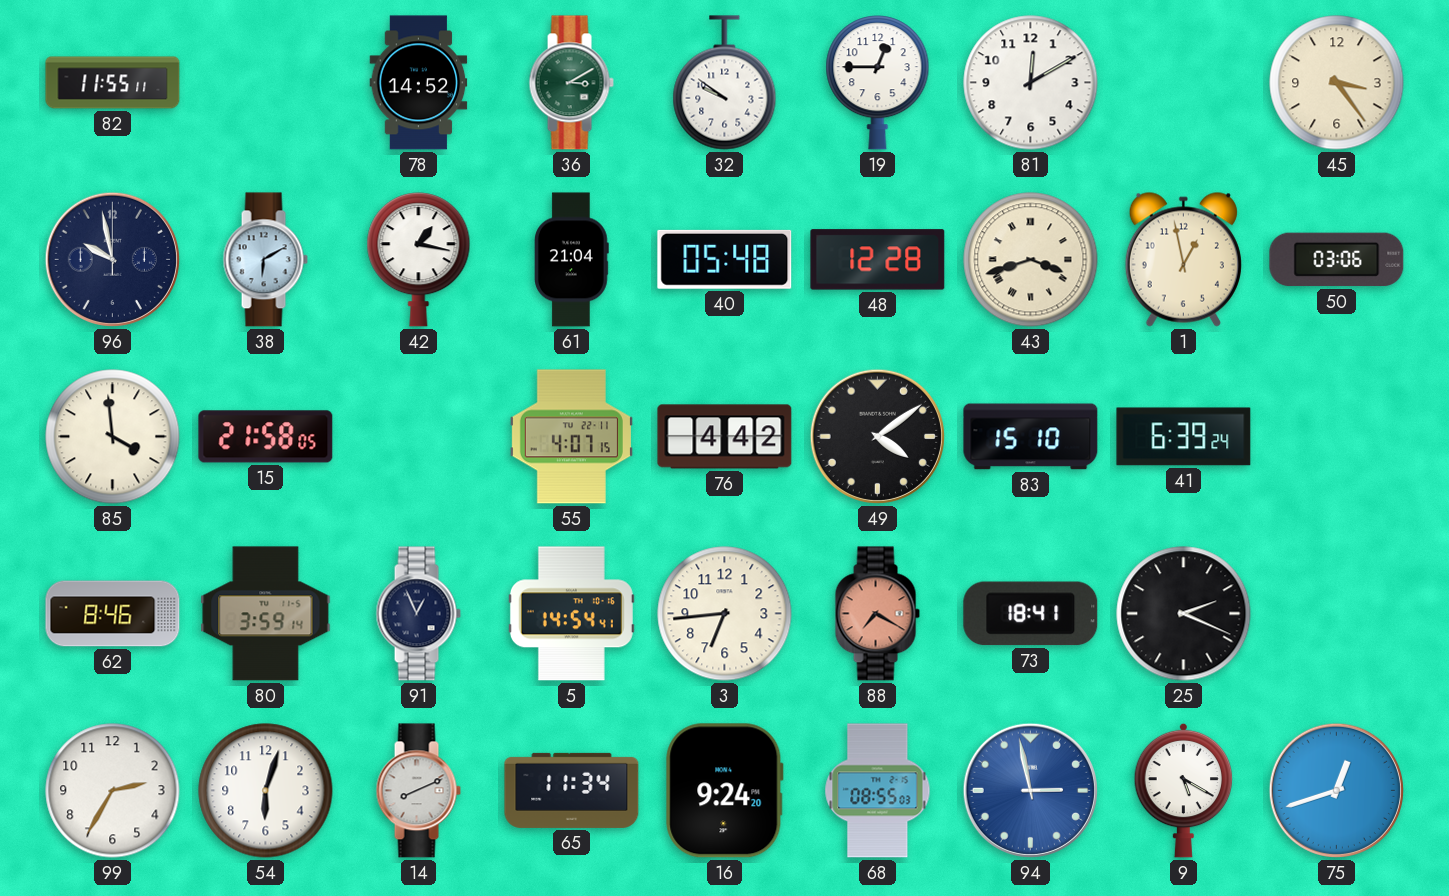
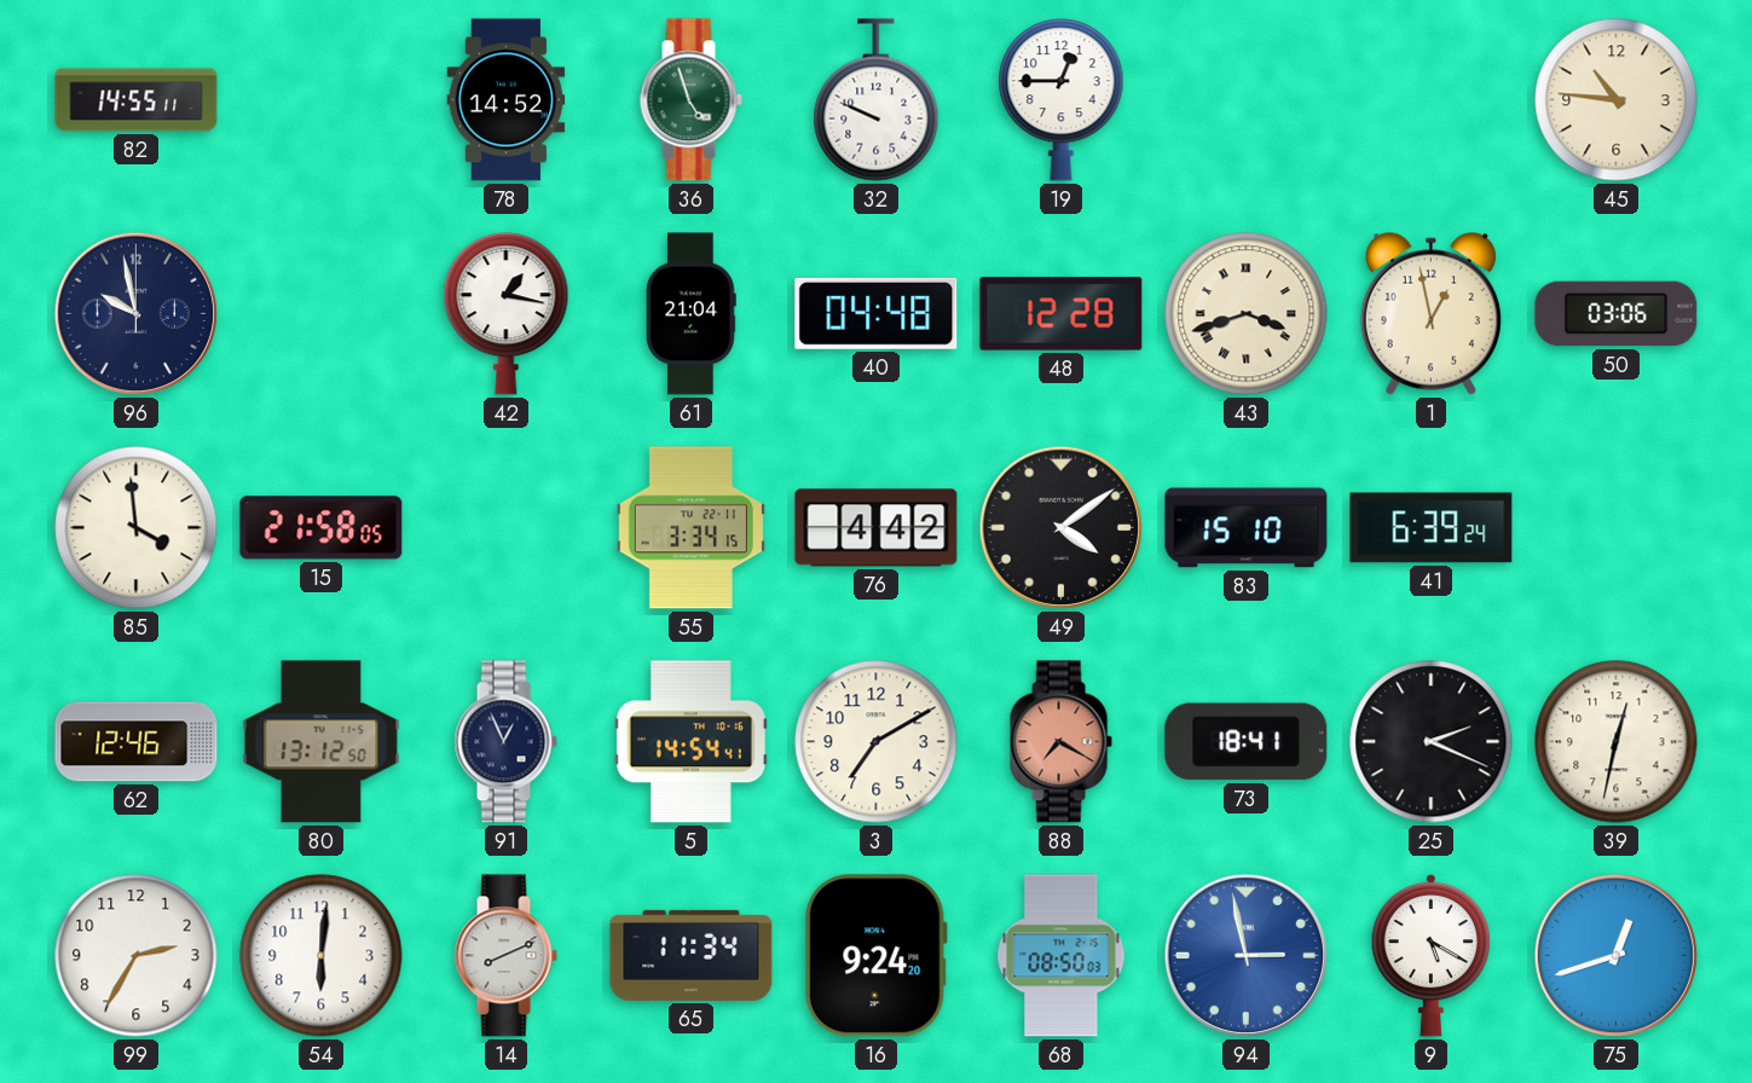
82: 11:55 -> 14:55
36: 3:10 -> 4:57
32: 9:51 -> 9:49
81: 12:10 -> none
45: 3:24 -> 10:46
38: 6:10 -> none
40: 05:48 -> 04:48
55: 4:07 -> 3:34
62: 8:46 -> 12:46
80: 3:59 -> 13:12
3: 6:44 -> 7:10
39: none -> 12:32
54: 6:03 -> 6:01
68: 08:55 -> 08:50
